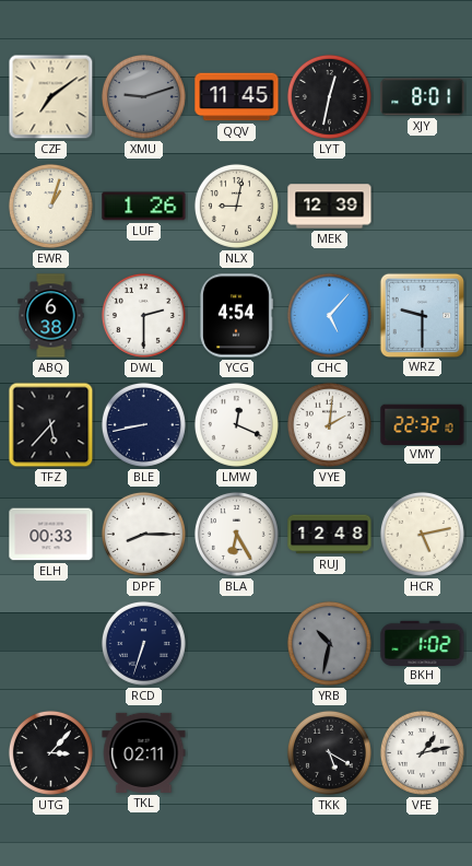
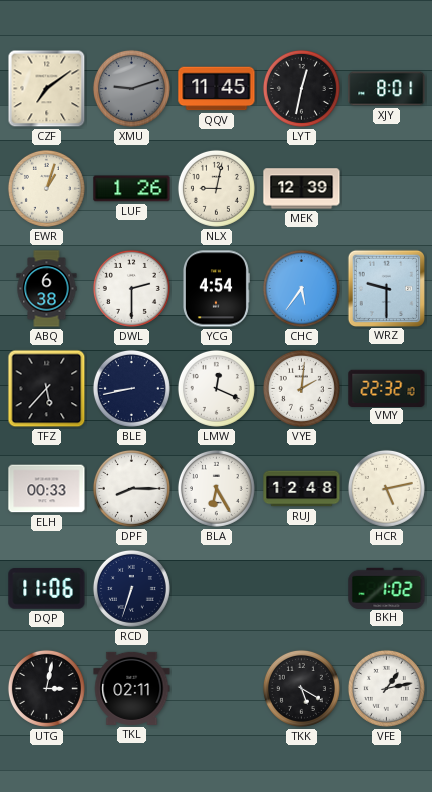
CHC: 5:07 -> 5:36
DQP: none -> 11:06
YRB: 10:32 -> none
UTG: 3:07 -> 3:02
